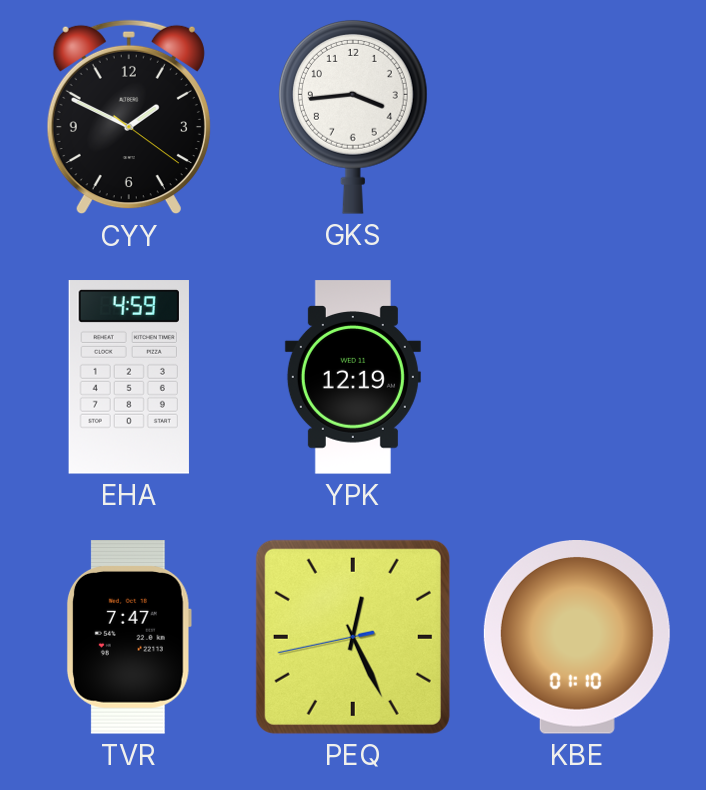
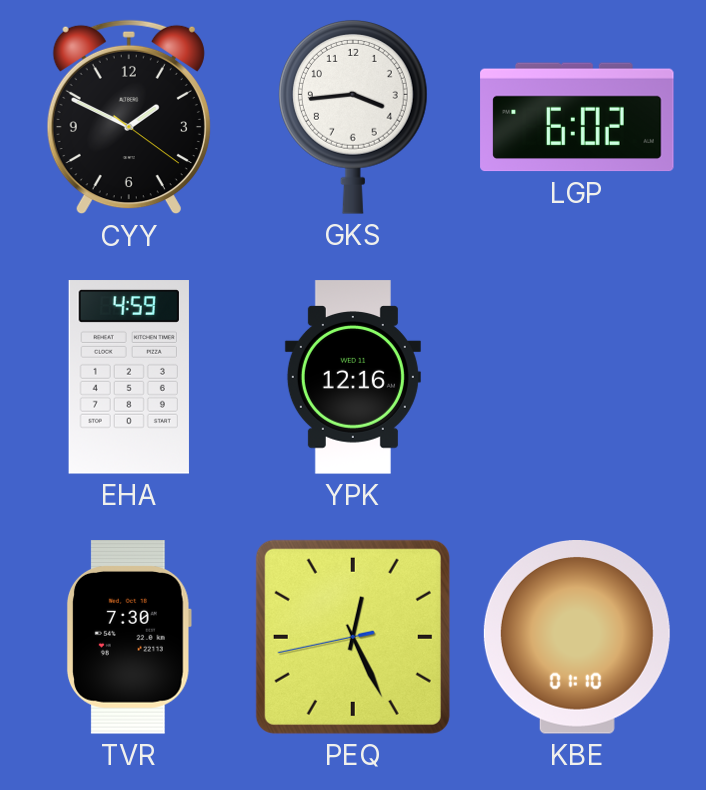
LGP: none -> 6:02
YPK: 12:19 -> 12:16
TVR: 7:47 -> 7:30
